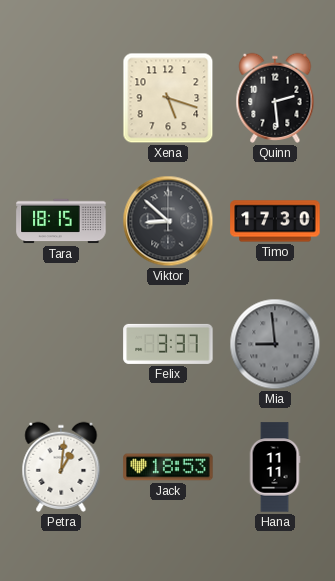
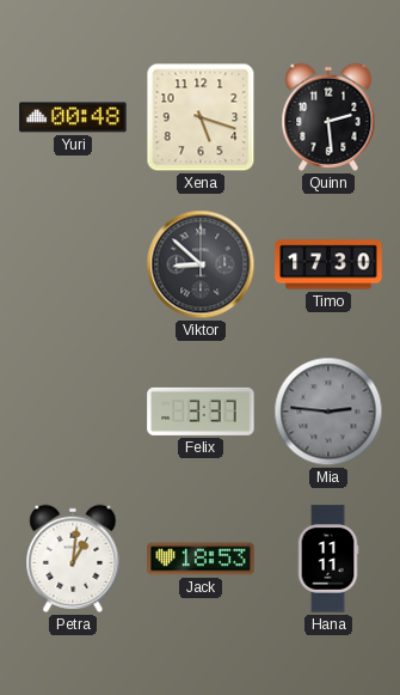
Yuri: none -> 00:48
Tara: 18:15 -> none
Mia: 8:59 -> 2:46
